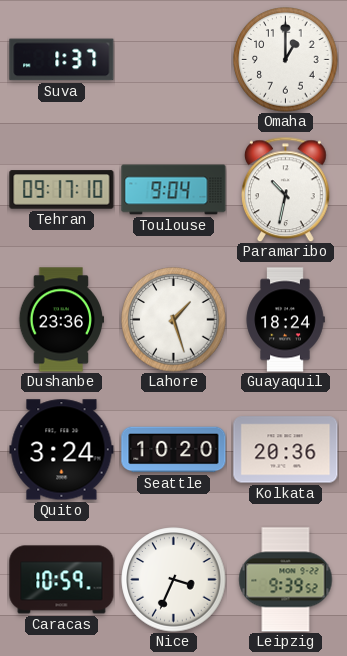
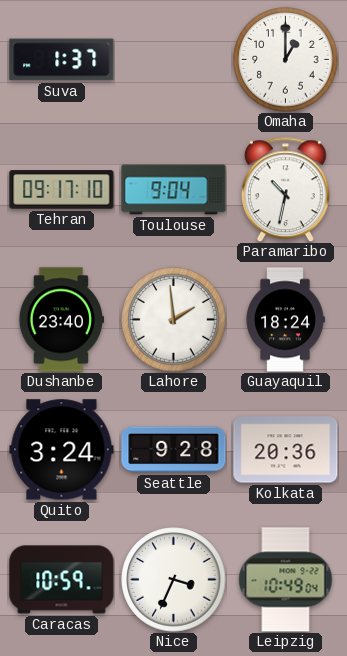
Dushanbe: 23:36 -> 23:40
Lahore: 1:27 -> 1:59
Seattle: 10:20 -> 9:28
Leipzig: 9:39 -> 10:49
